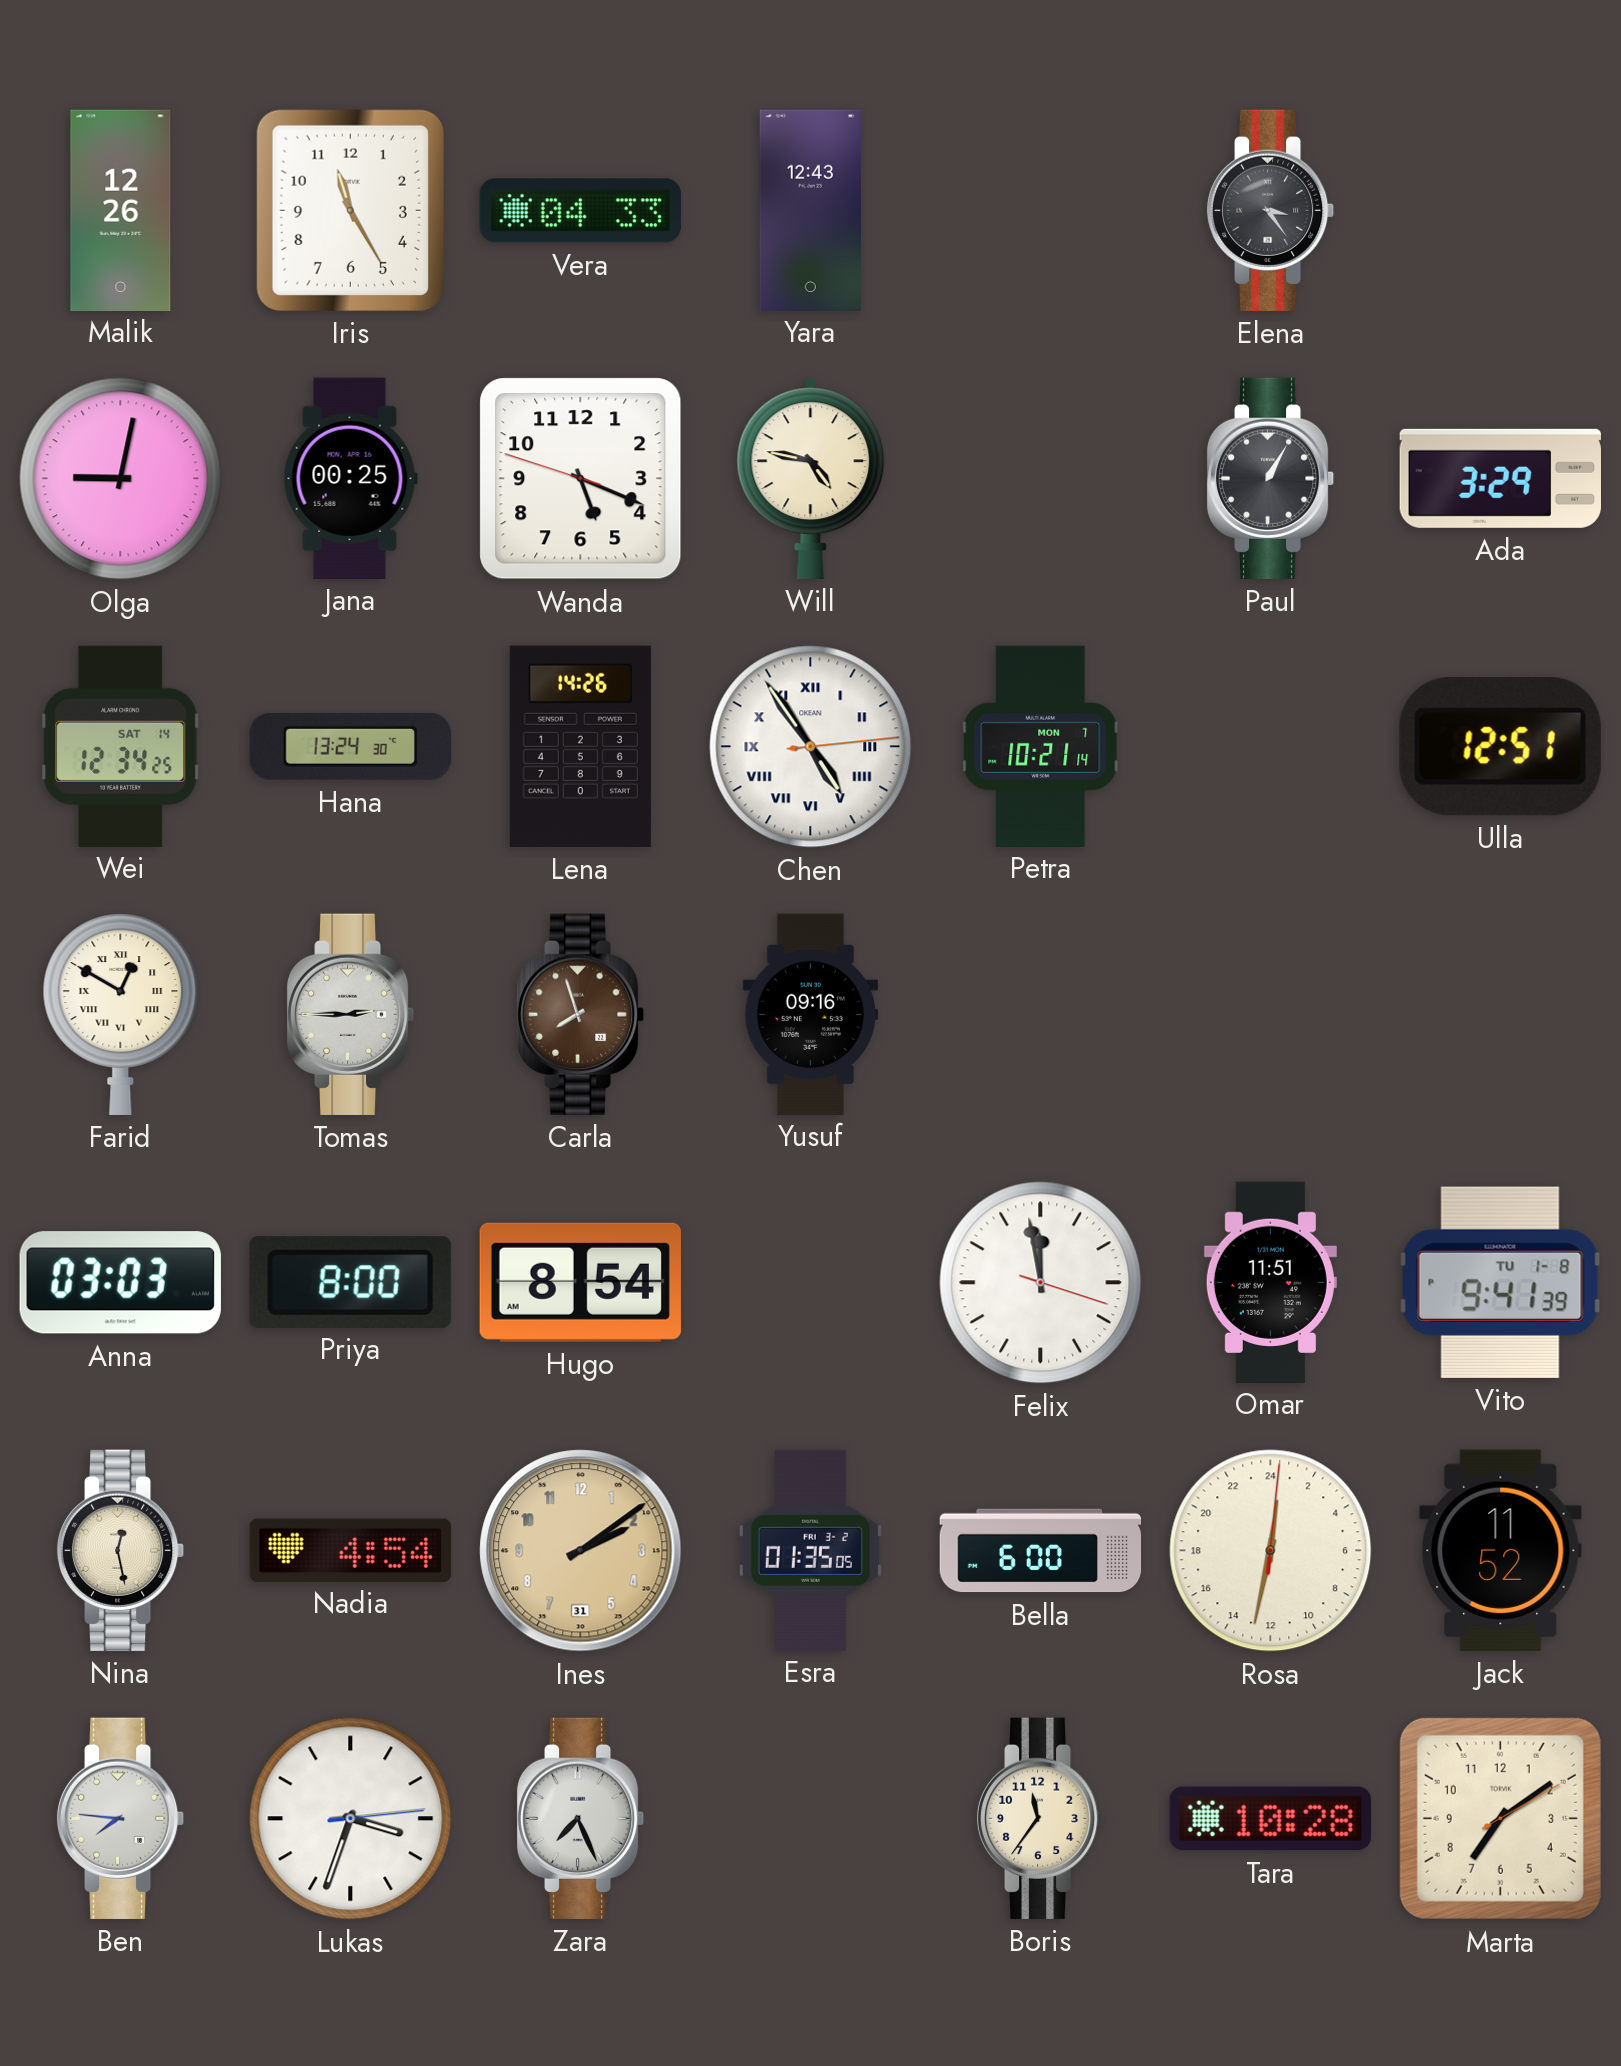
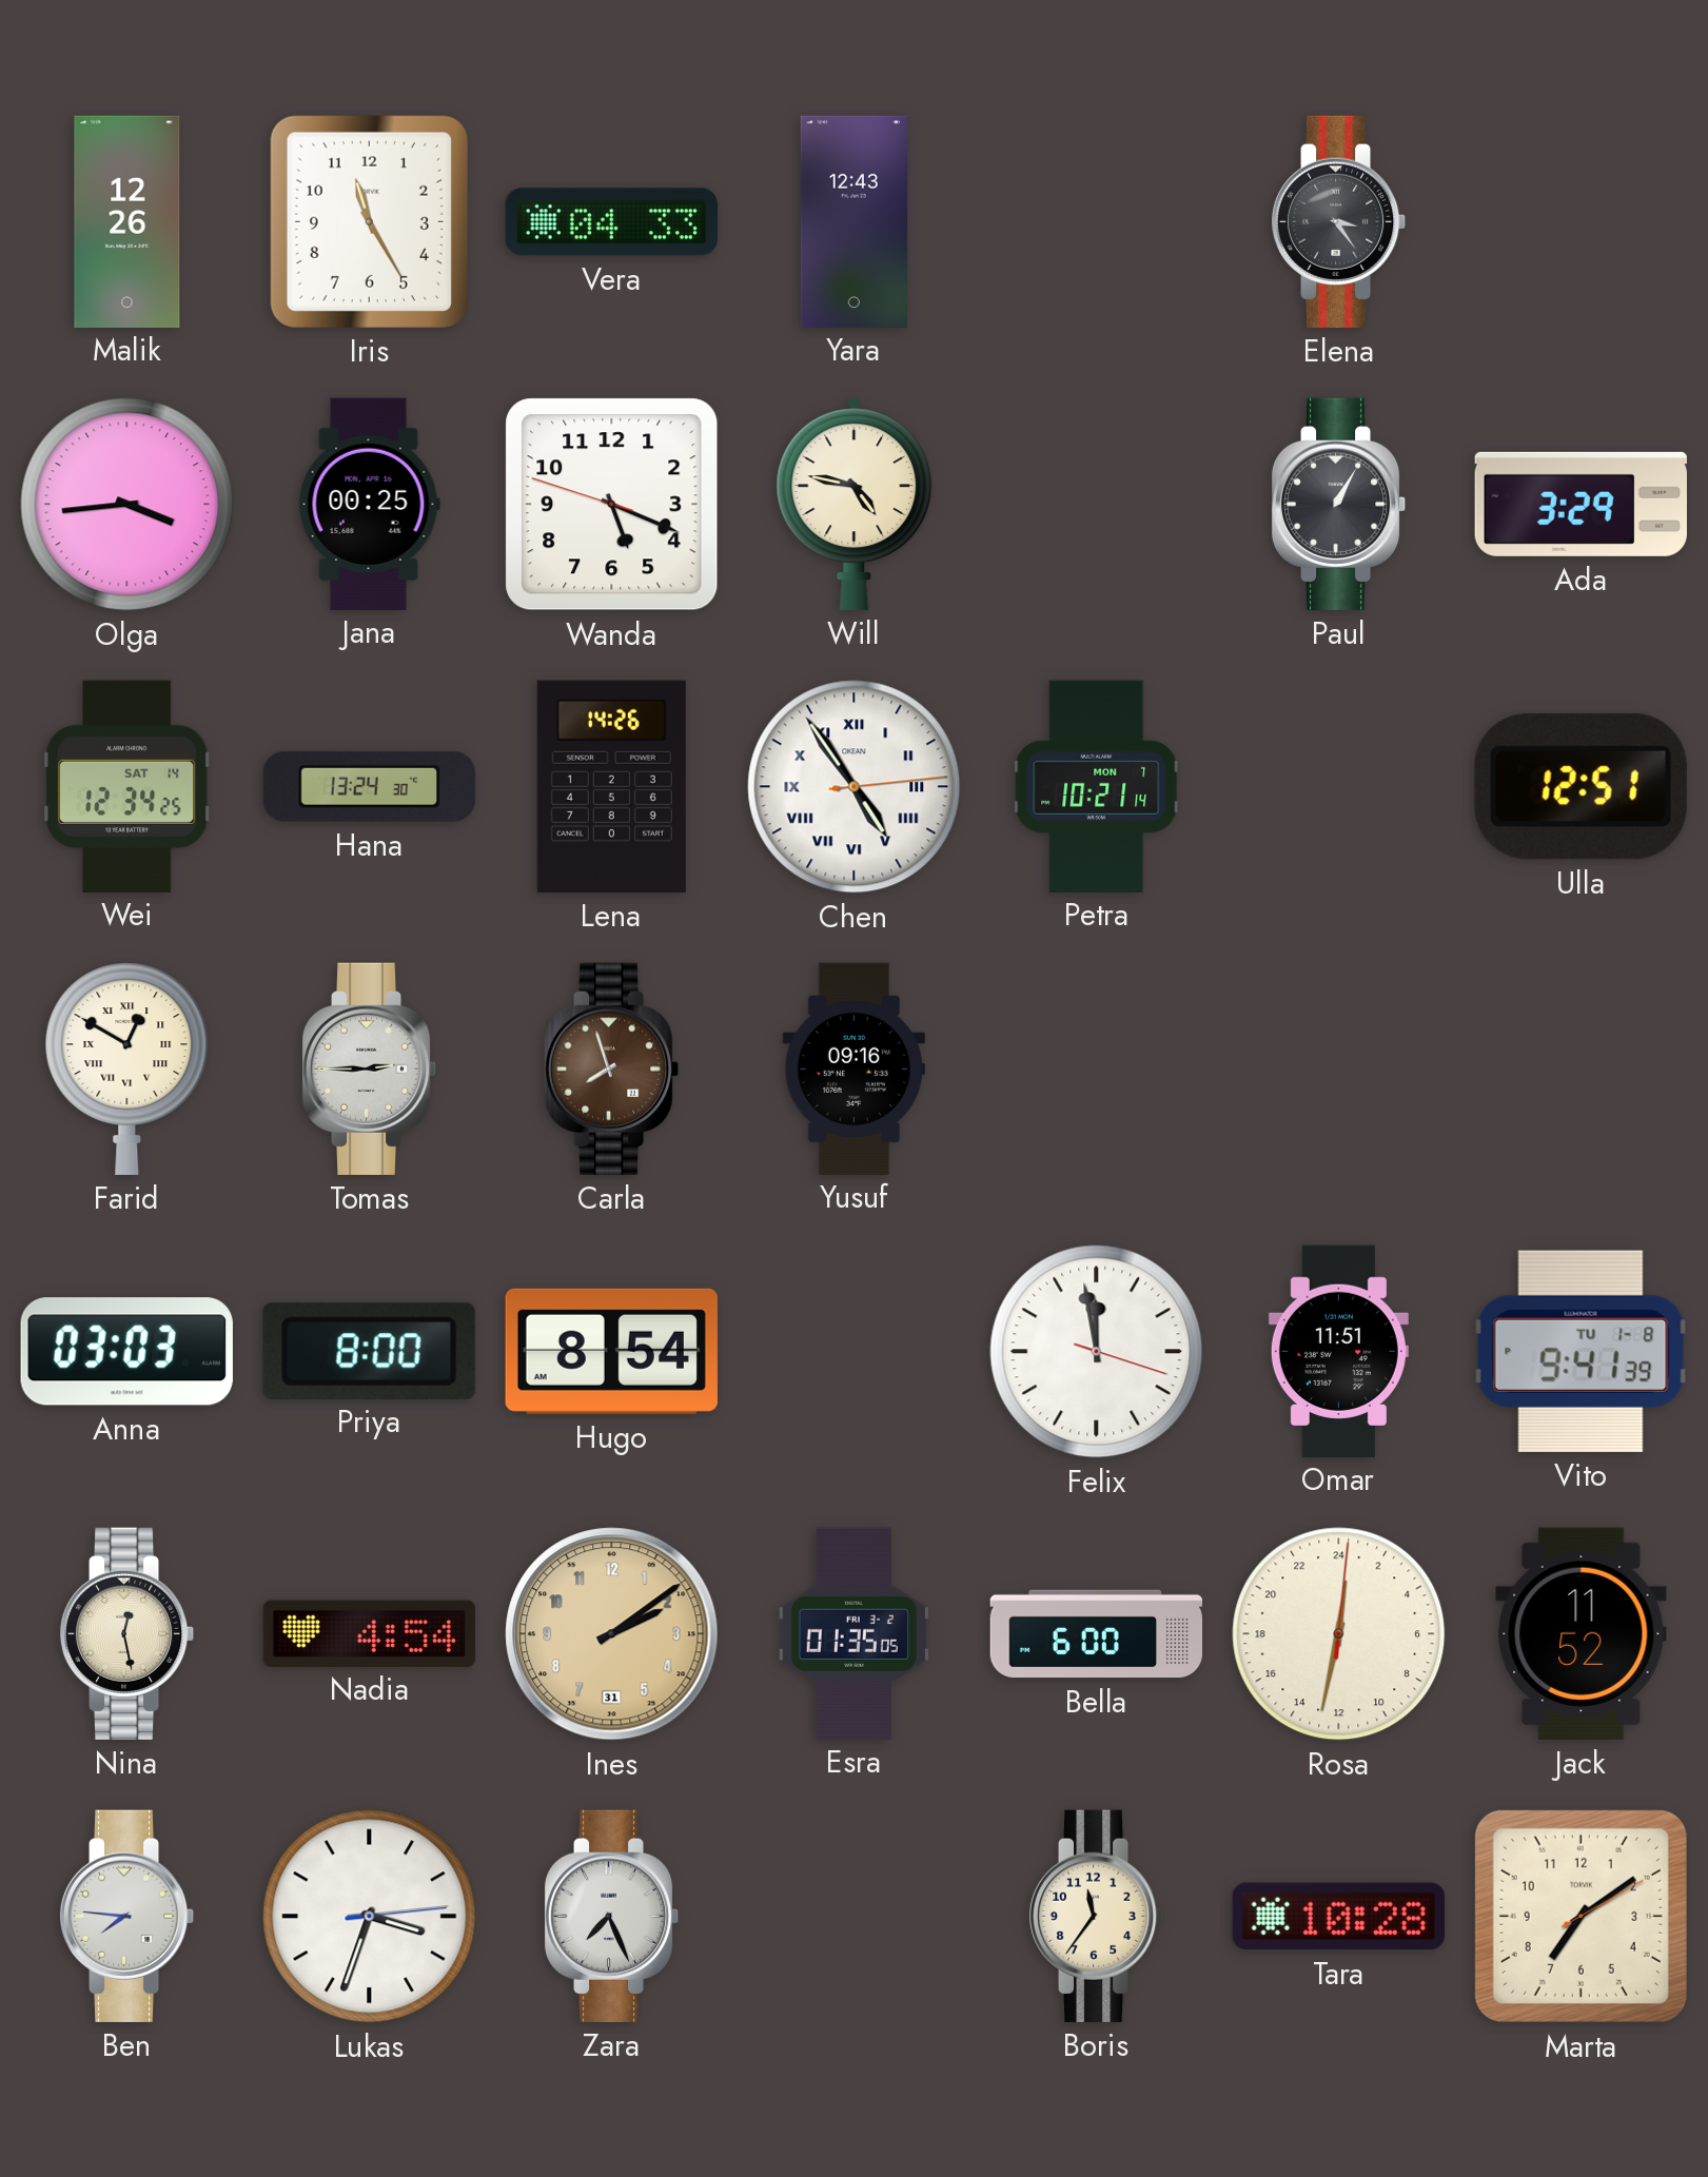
Olga: 9:02 -> 3:44
